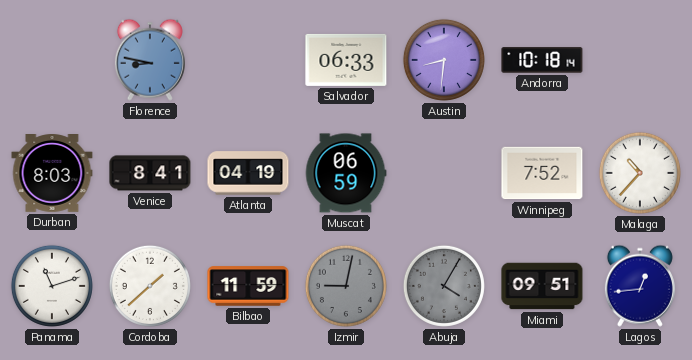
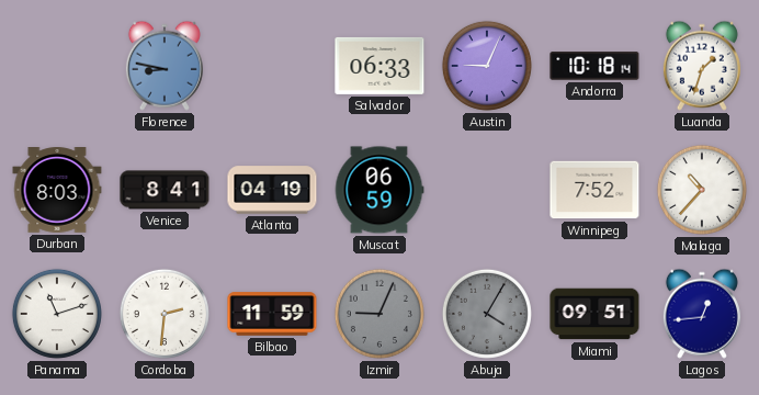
Austin: 8:31 -> 9:04
Luanda: none -> 1:33
Cordoba: 1:38 -> 2:31
Izmir: 9:02 -> 9:04
